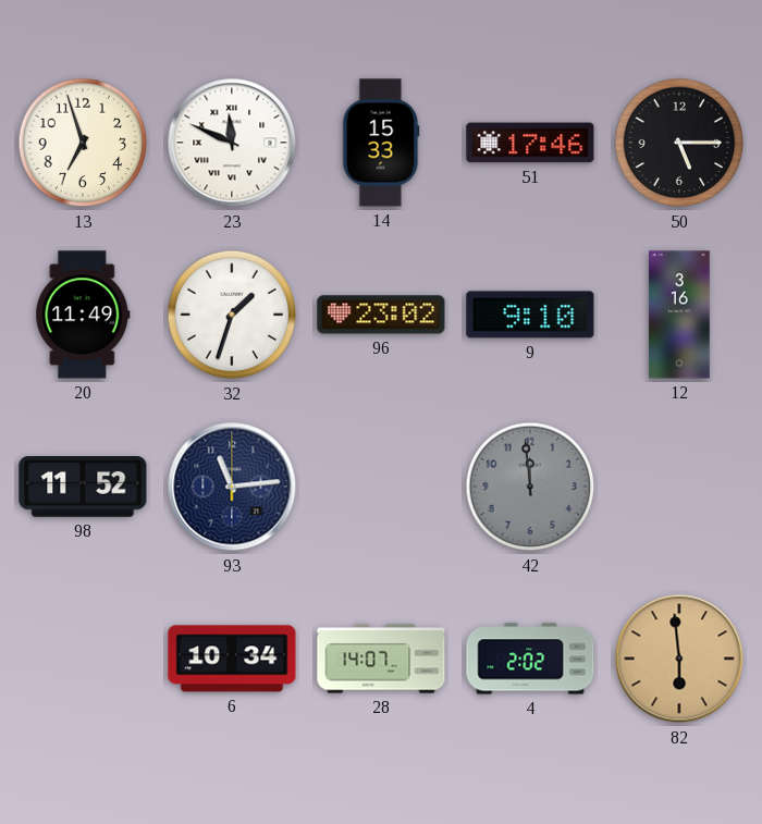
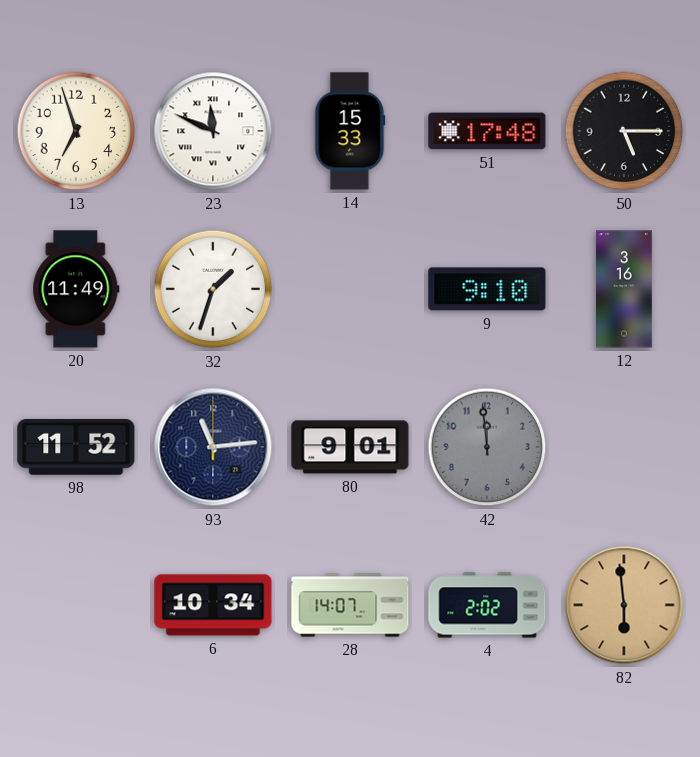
51: 17:46 -> 17:48
96: 23:02 -> none
80: none -> 9:01
